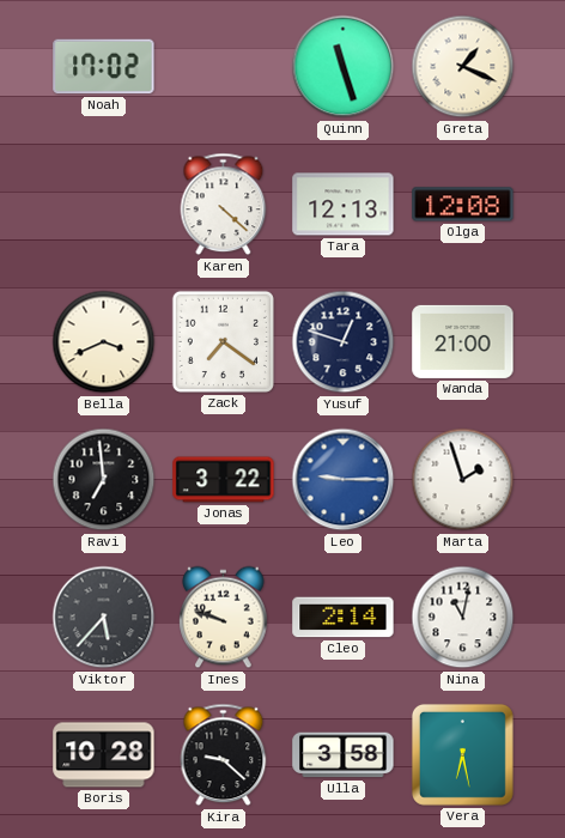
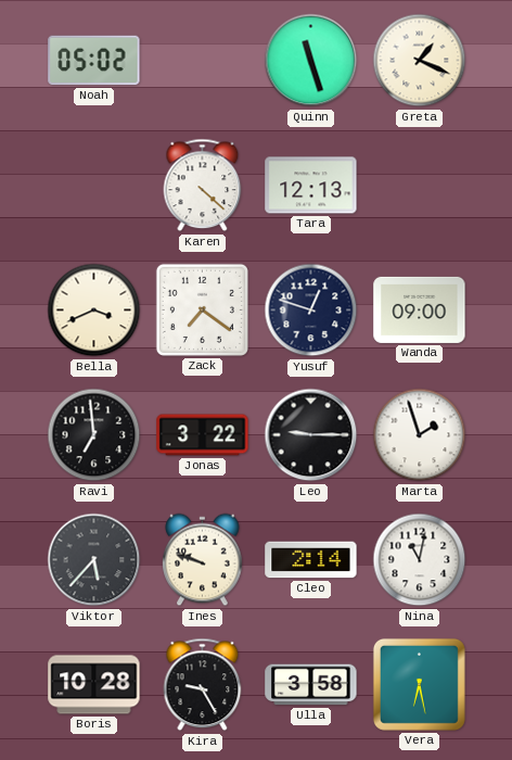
Noah: 17:02 -> 05:02
Olga: 12:08 -> none
Wanda: 21:00 -> 09:00
Leo dial: blue -> black
Kira: 9:22 -> 9:25
